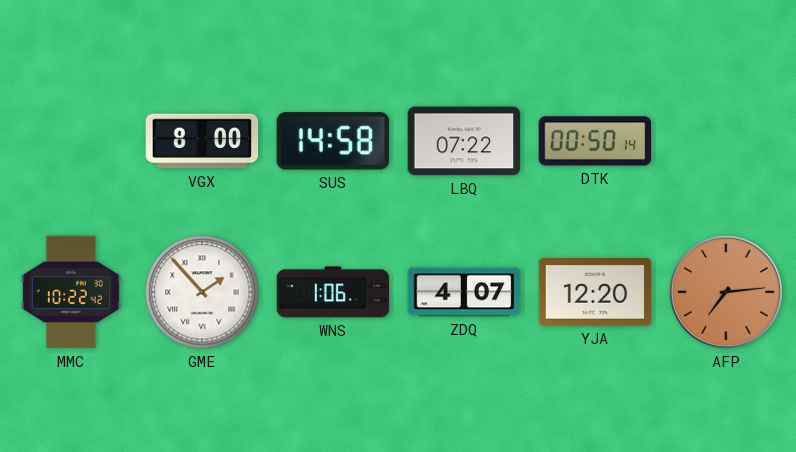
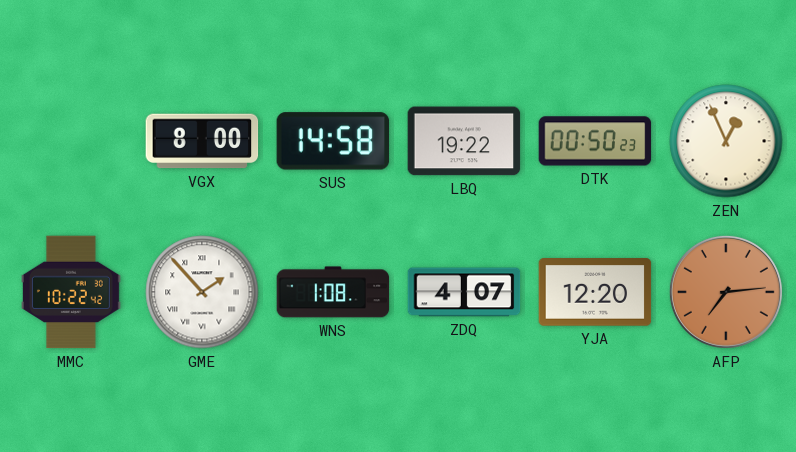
LBQ: 07:22 -> 19:22
DTK: 00:50:14 -> 00:50:23
ZEN: none -> 12:56
WNS: 1:06 -> 1:08
